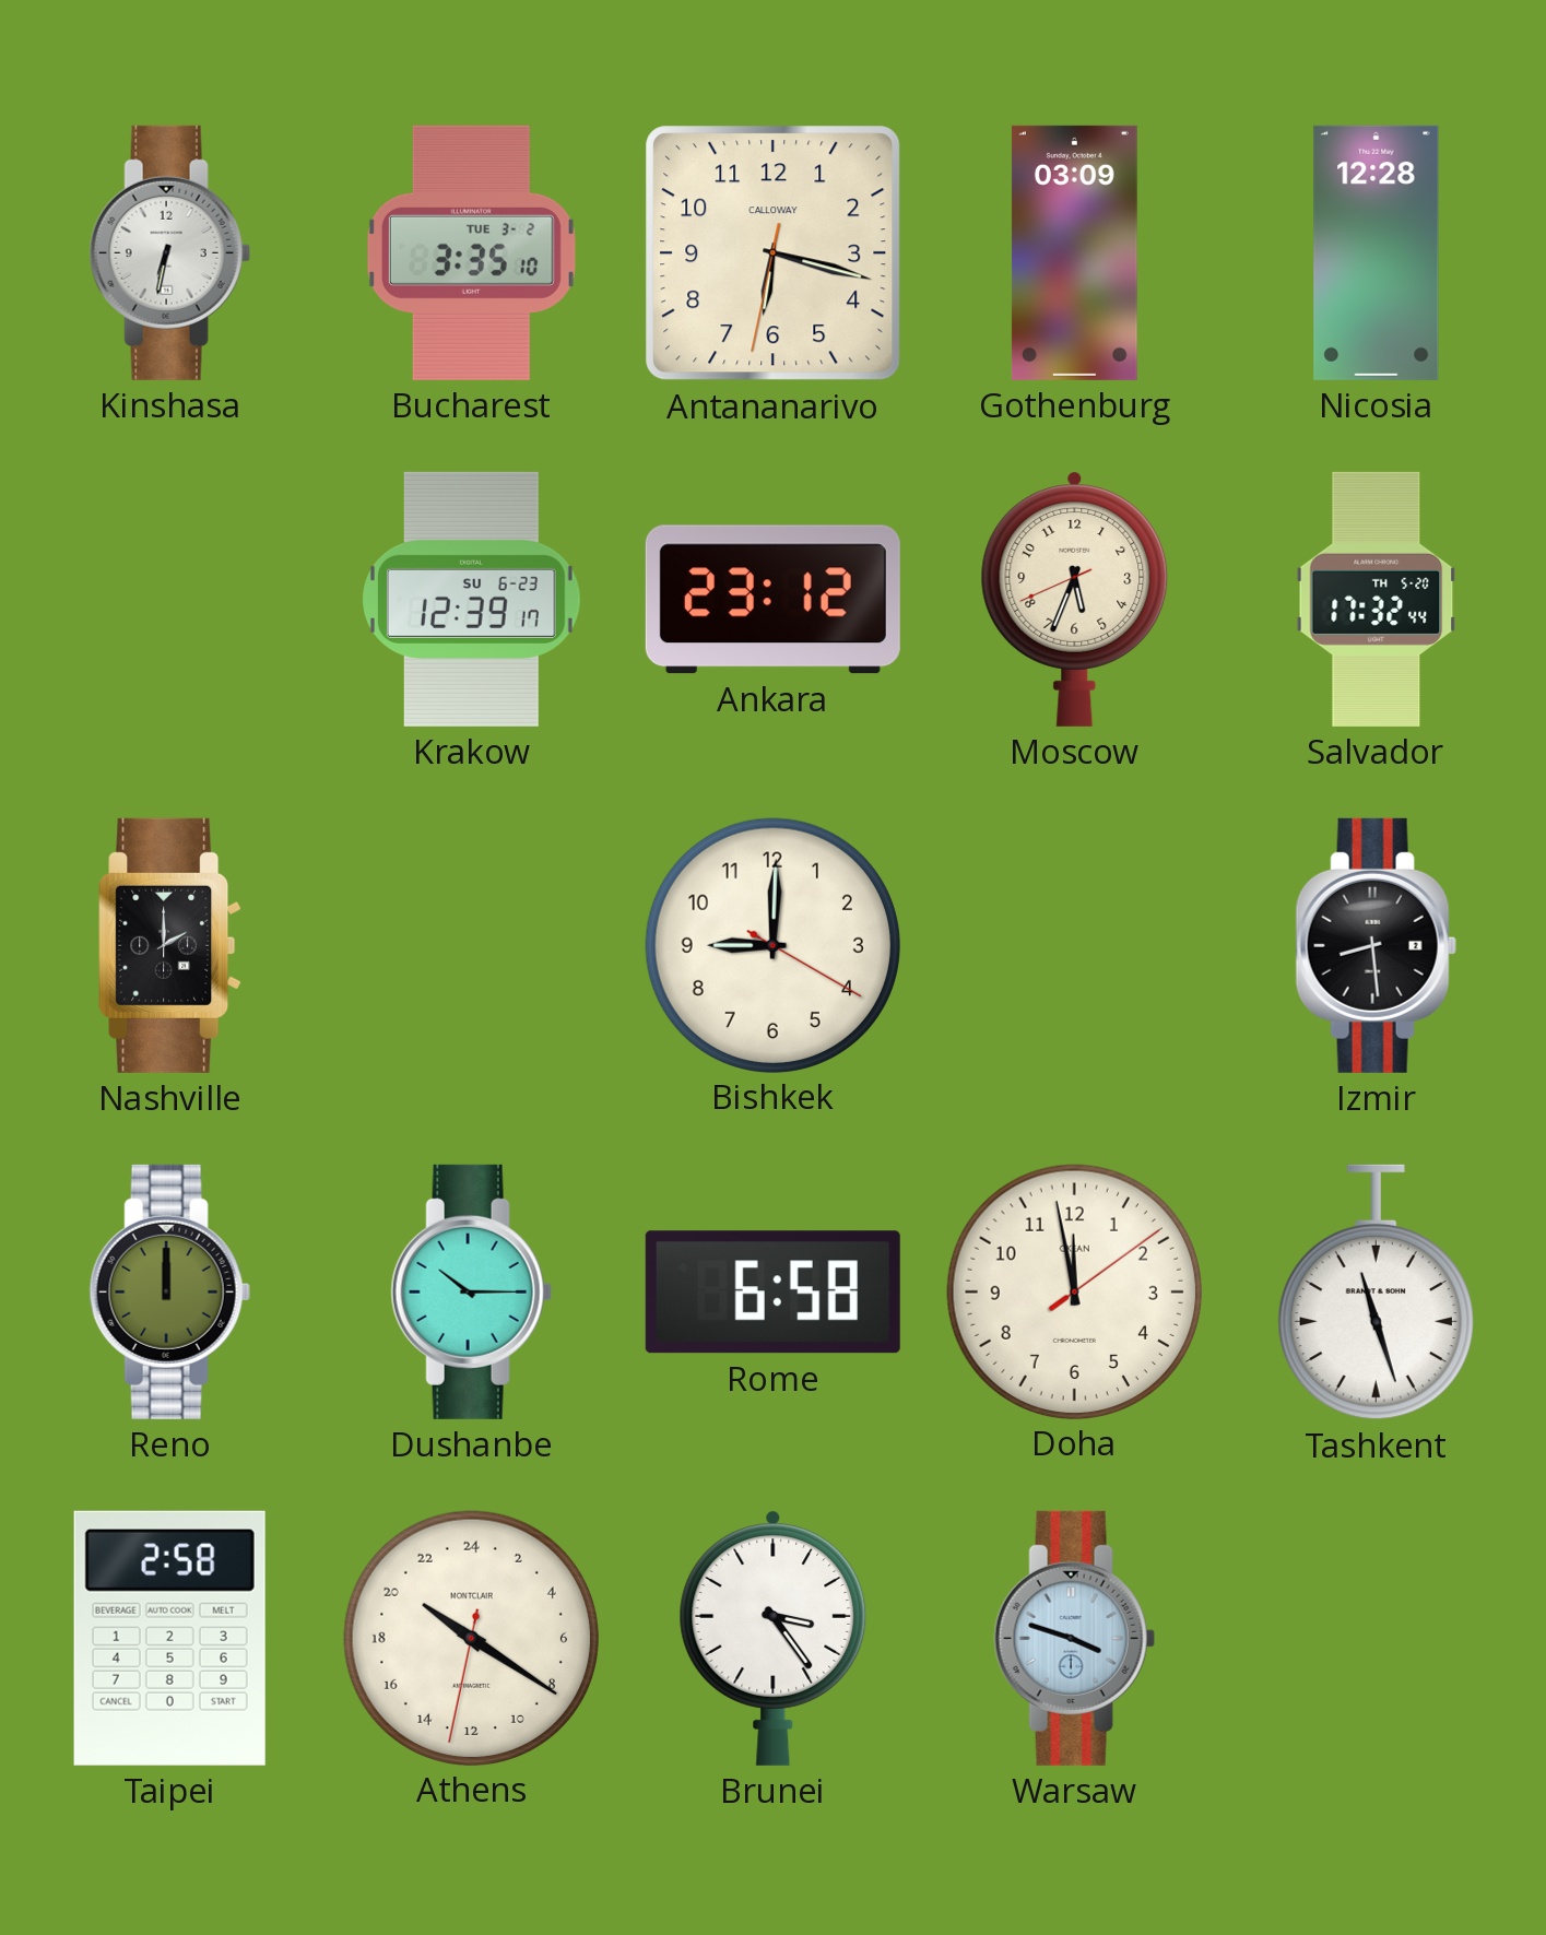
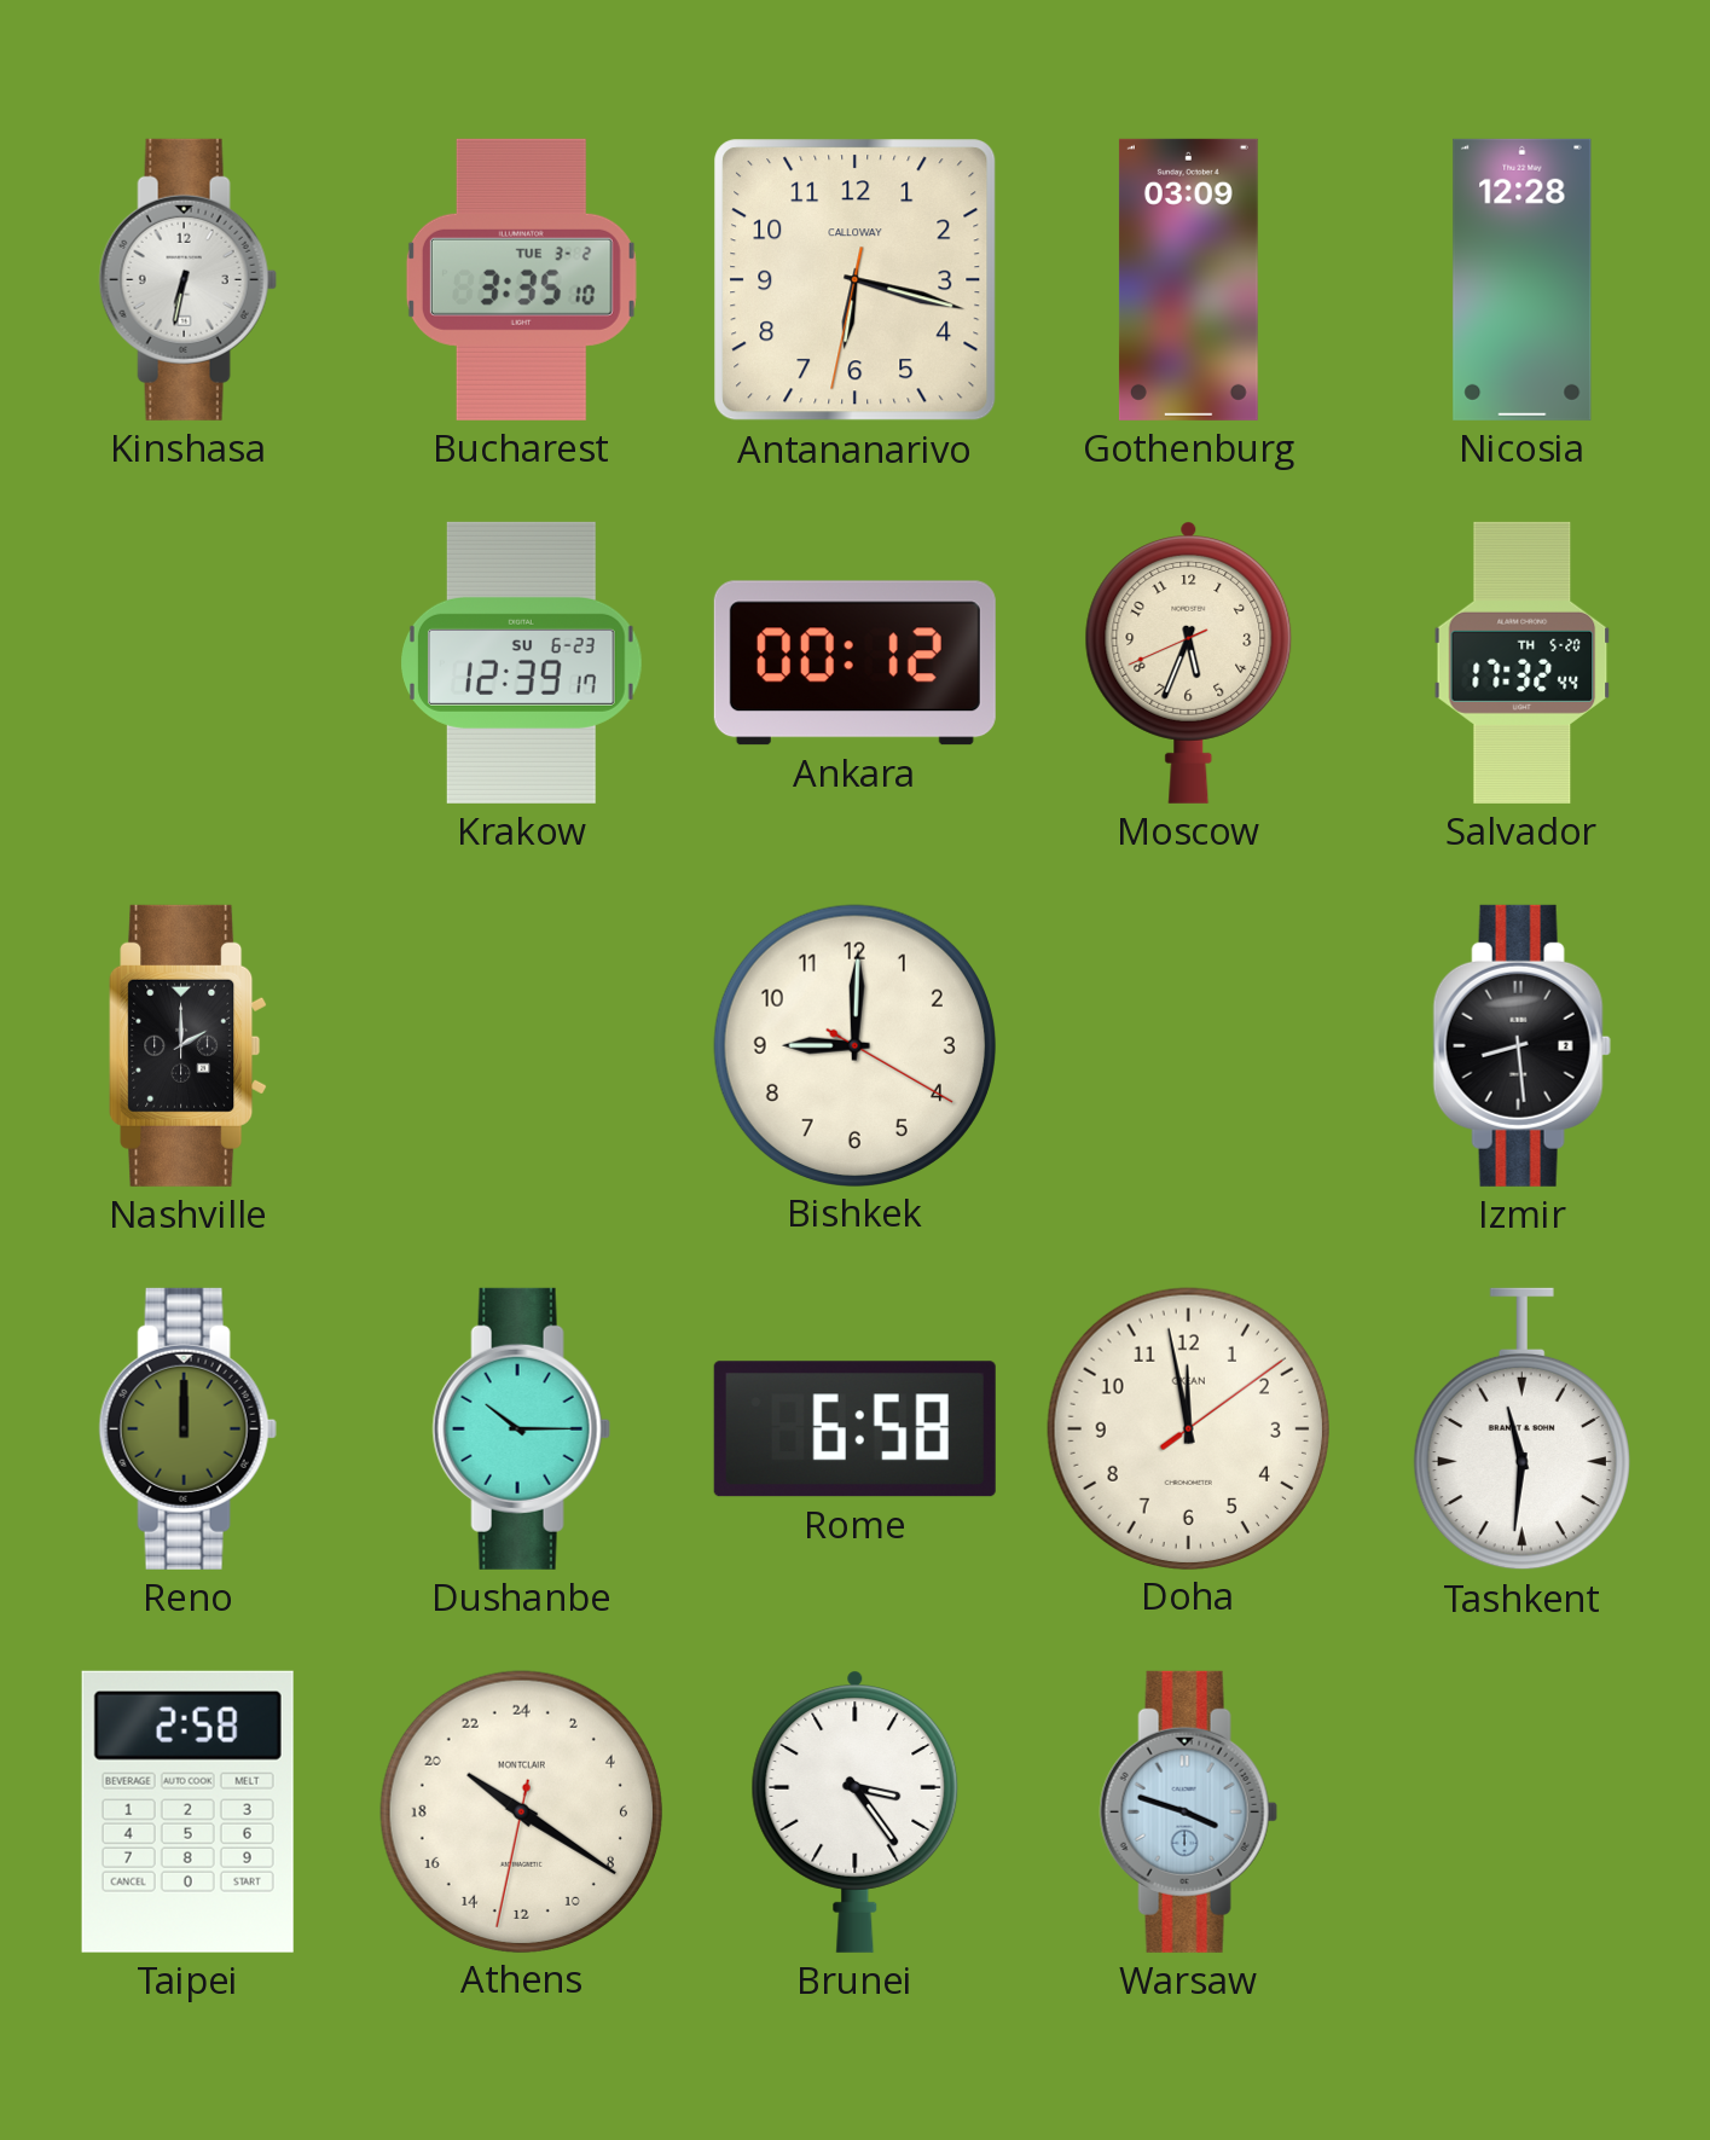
Ankara: 23:12 -> 00:12
Tashkent: 11:27 -> 11:31
